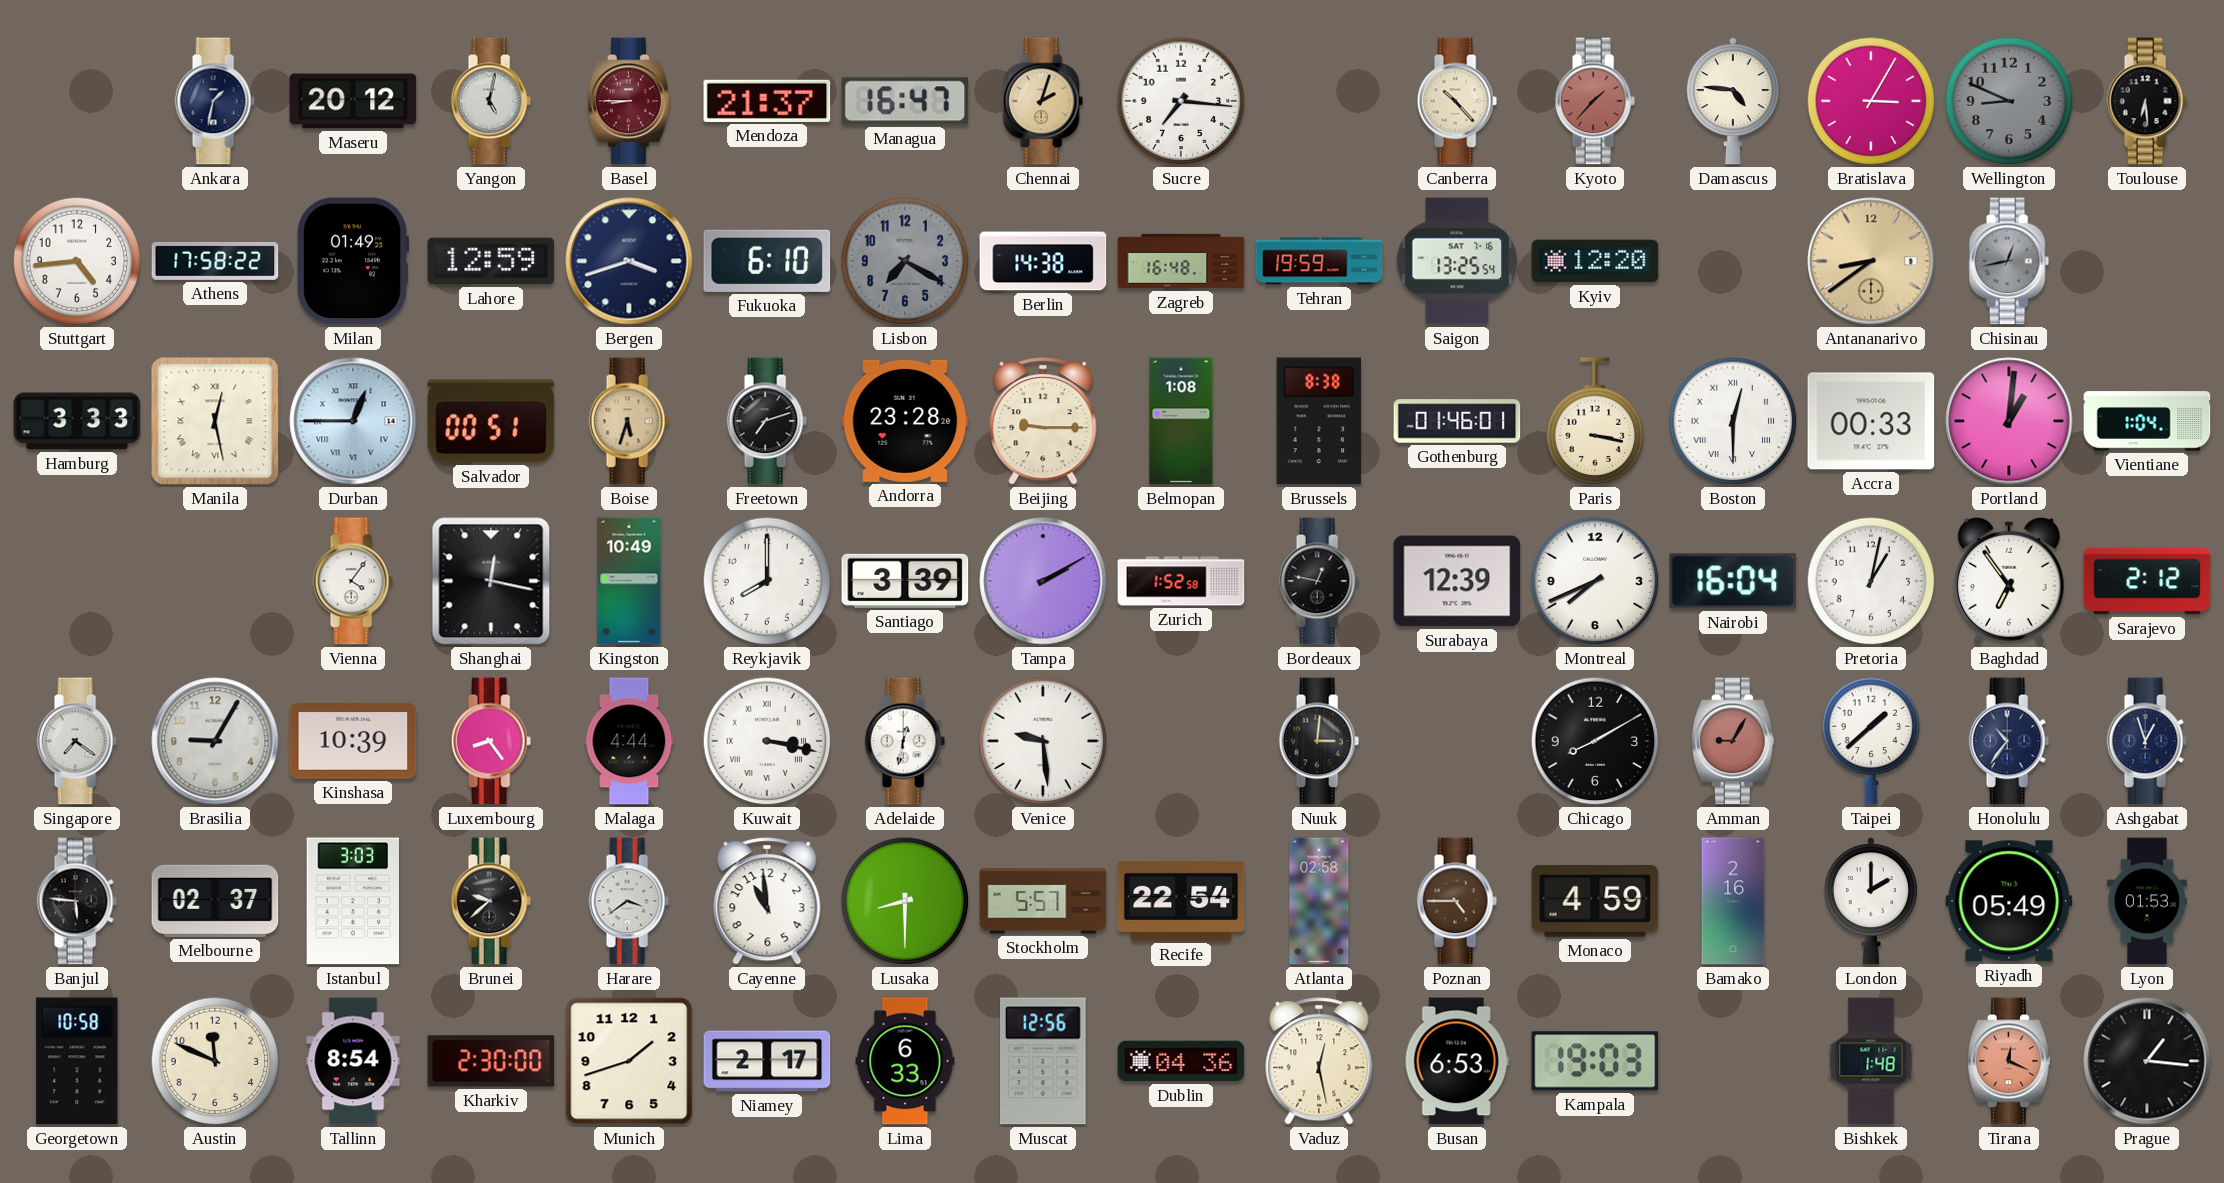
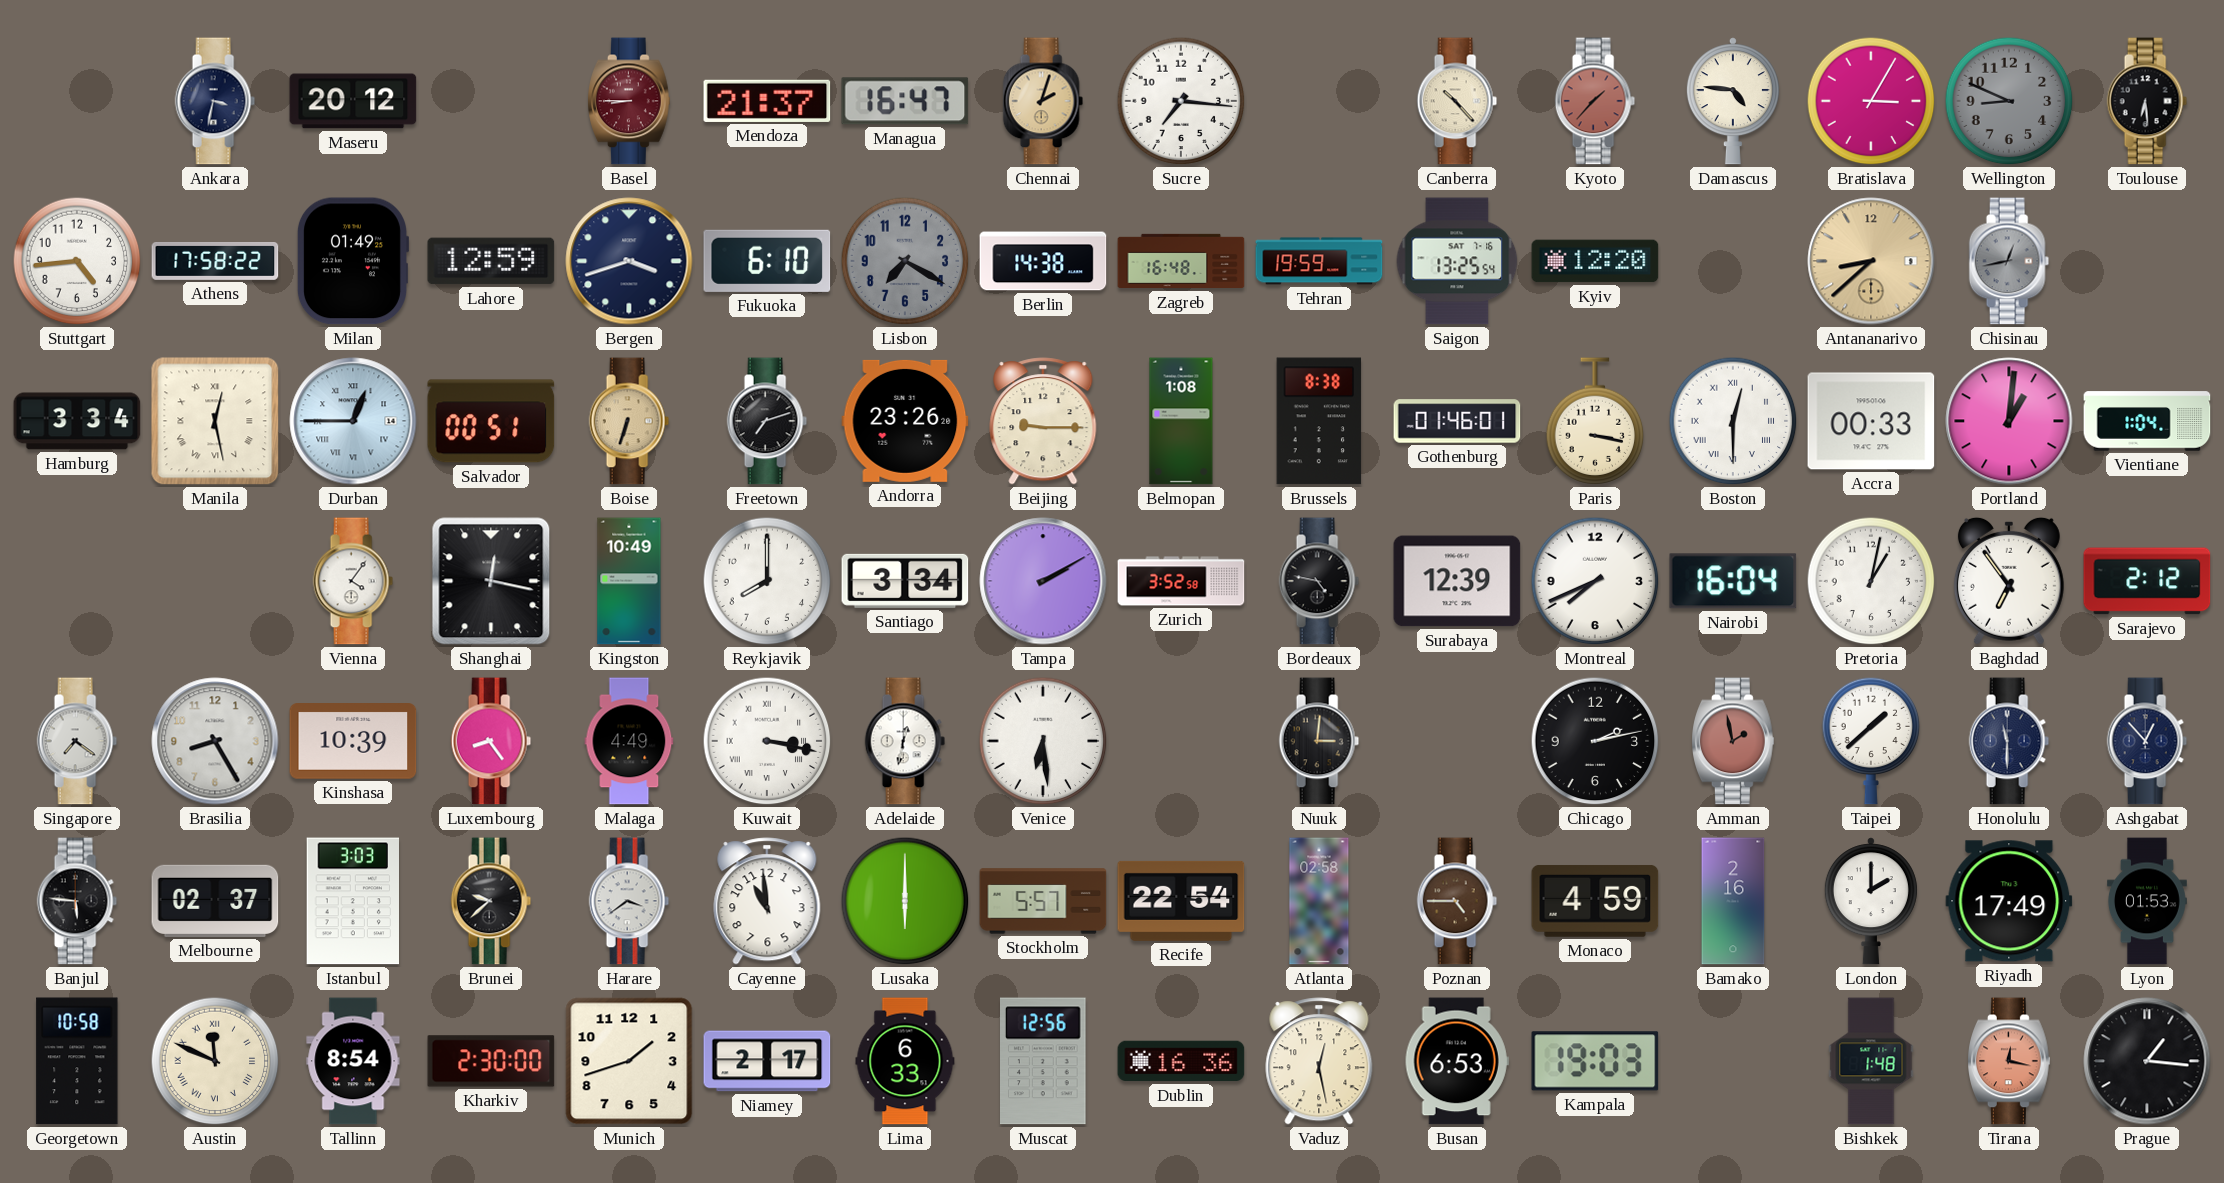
Ankara: 1:32 -> 3:32
Yangon: 5:02 -> none
Antananarivo: 8:39 -> 8:38
Hamburg: 3:33 -> 3:34
Boise: 5:33 -> 6:33
Andorra: 23:28 -> 23:26
Santiago: 3:39 -> 3:34
Zurich: 1:52 -> 3:52
Bordeaux: 12:47 -> 4:47
Brasilia: 9:05 -> 8:25
Malaga: 4:44 -> 4:49
Venice: 9:29 -> 6:29
Chicago: 8:10 -> 2:13
Amman: 9:05 -> 1:58
Honolulu: 10:36 -> 11:30
Ashgabat: 12:57 -> 12:53
Lusaka: 8:30 -> 6:00
Riyadh: 05:49 -> 17:49
Austin numerals: Arabic -> Roman
Dublin: 04:36 -> 16:36
Tirana: 12:19 -> 12:17
